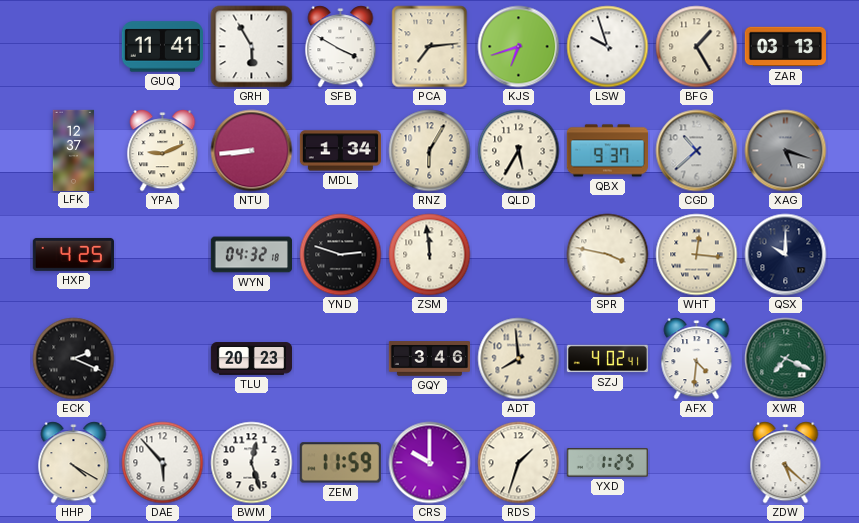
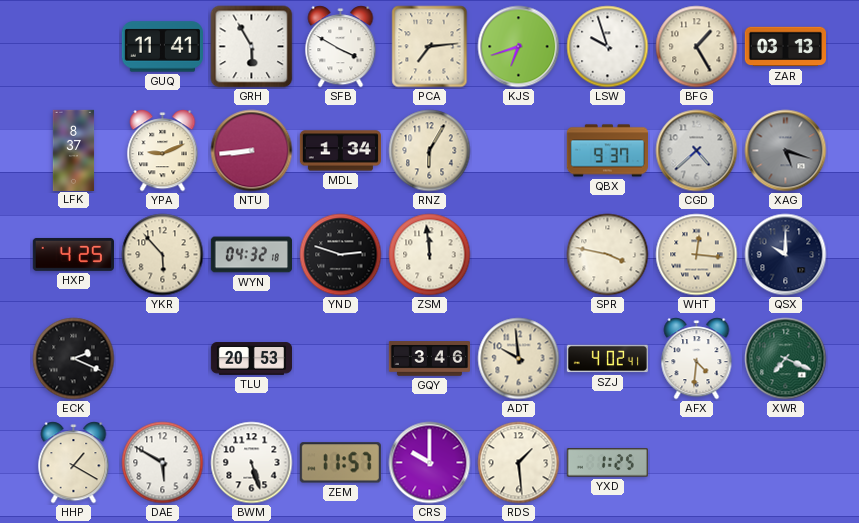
LFK: 12:37 -> 8:37
QLD: 5:35 -> none
CGD: 10:38 -> 4:38
YKR: none -> 5:53
TLU: 20:23 -> 20:53
ADT: 7:59 -> 9:59
HHP: 4:20 -> 1:20
DAE: 5:53 -> 5:50
BWM: 12:27 -> 5:27
ZEM: 11:59 -> 11:57
RDS: 1:33 -> 1:29
ZDW: 5:22 -> none
